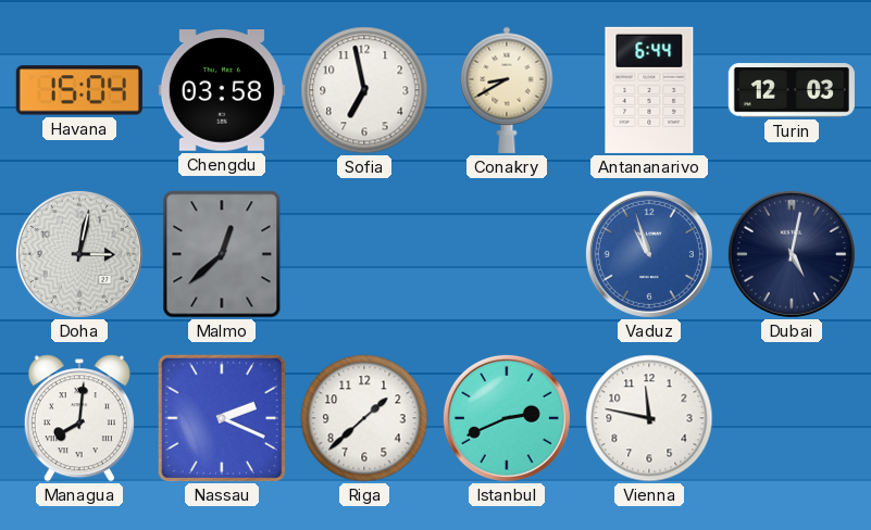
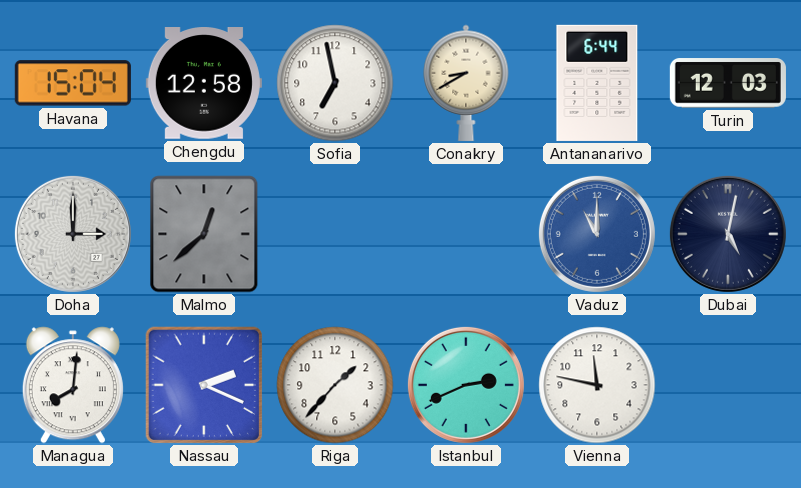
Chengdu: 03:58 -> 12:58
Doha: 3:02 -> 3:00
Vaduz: 10:57 -> 11:00
Riga: 1:38 -> 1:37
